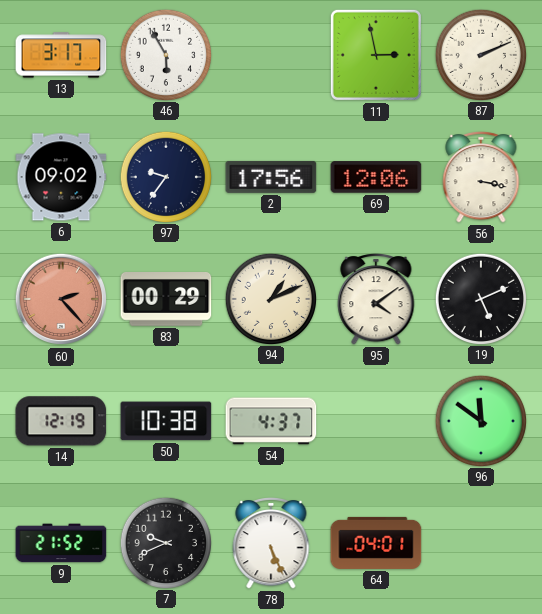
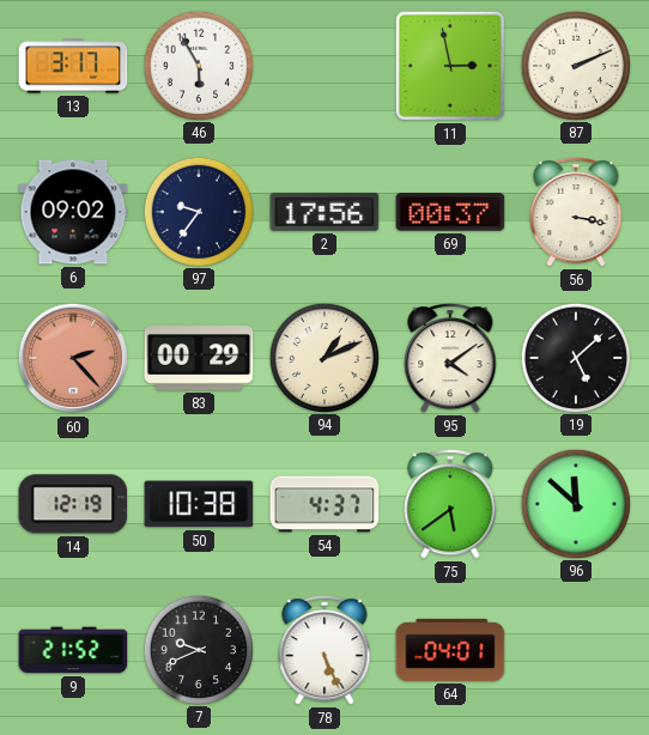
69: 12:06 -> 00:37
19: 5:11 -> 5:08
75: none -> 5:39
96: 11:51 -> 11:52
